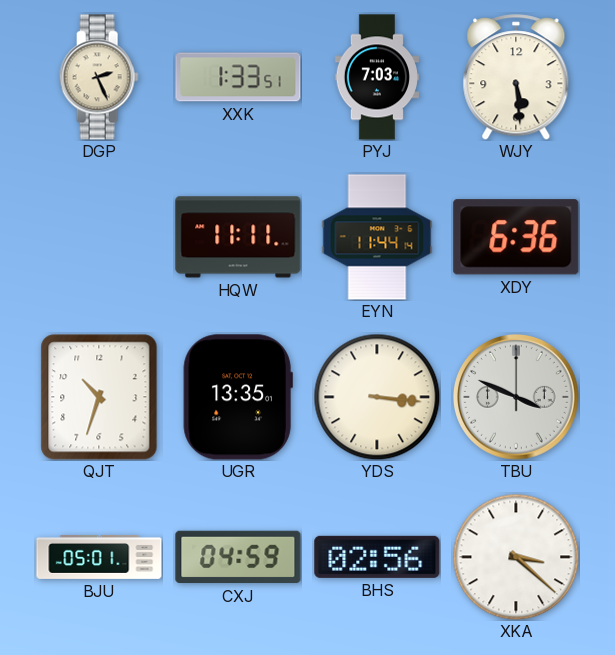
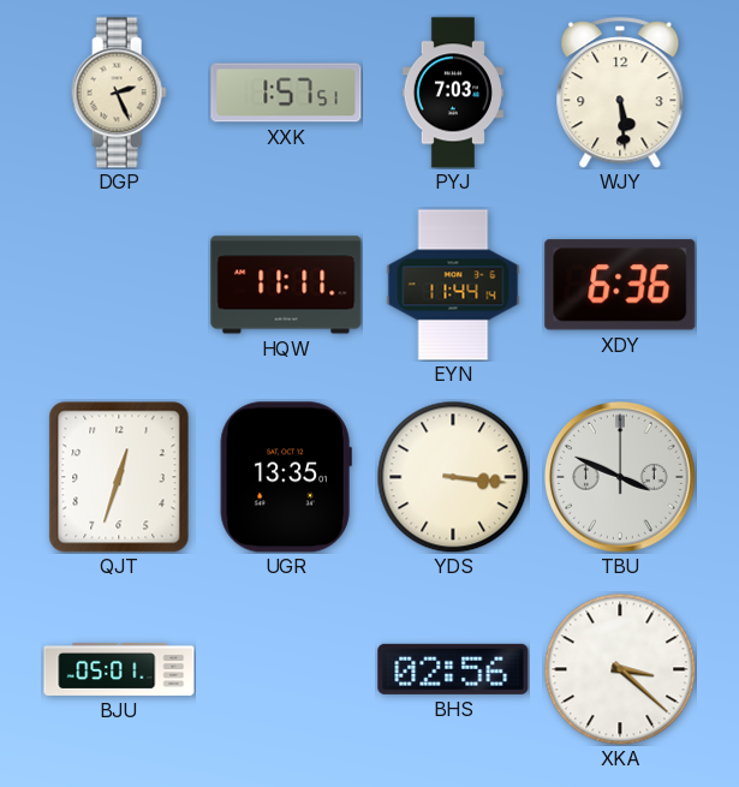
XXK: 1:33 -> 1:57
QJT: 10:33 -> 12:33
CXJ: 04:59 -> none
